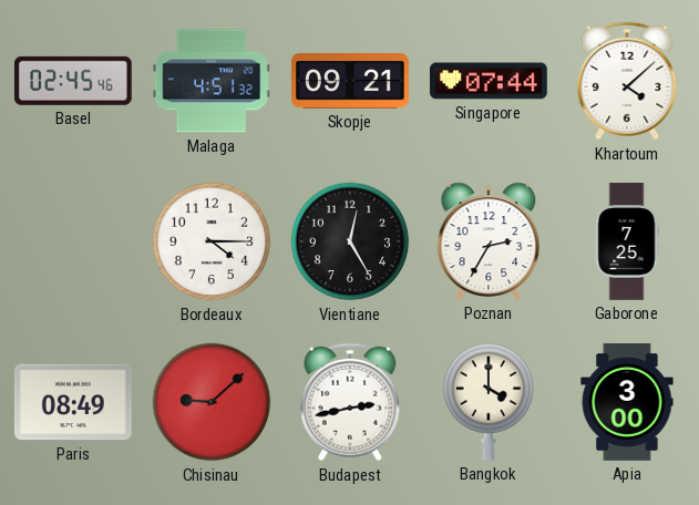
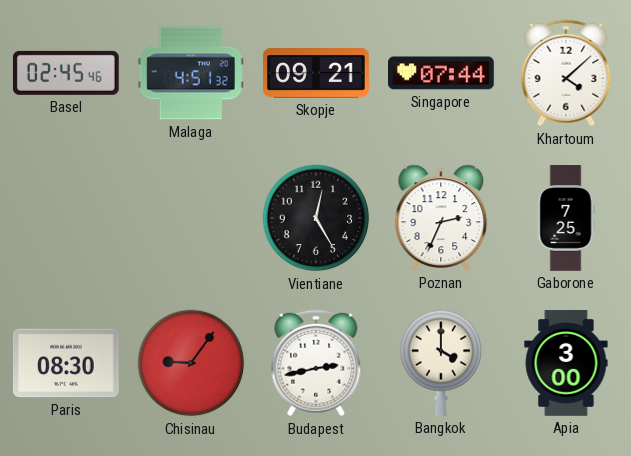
Bordeaux: 4:15 -> none
Poznan: 2:35 -> 2:34
Paris: 08:49 -> 08:30
Chisinau: 9:08 -> 9:06
